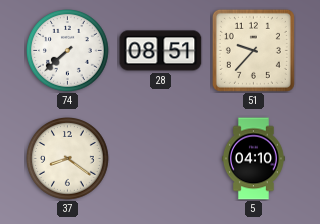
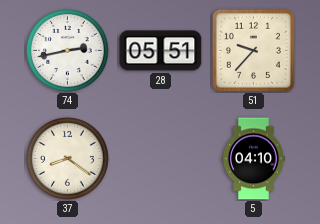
74: 7:38 -> 2:43
28: 08:51 -> 05:51
